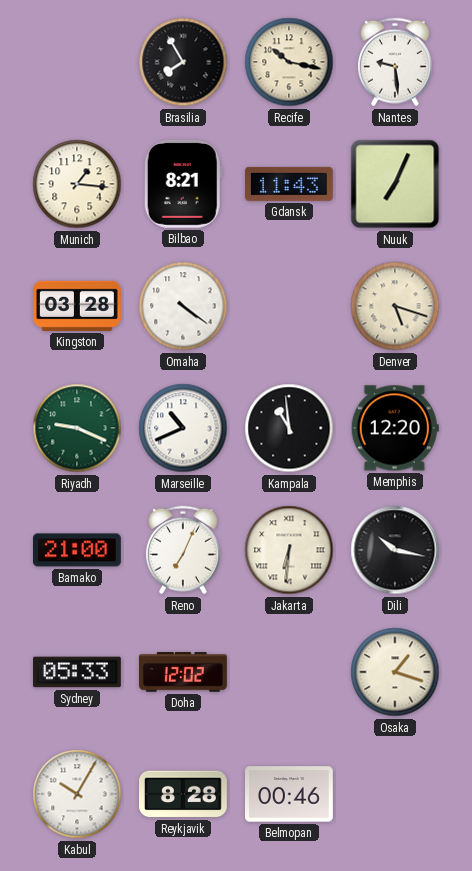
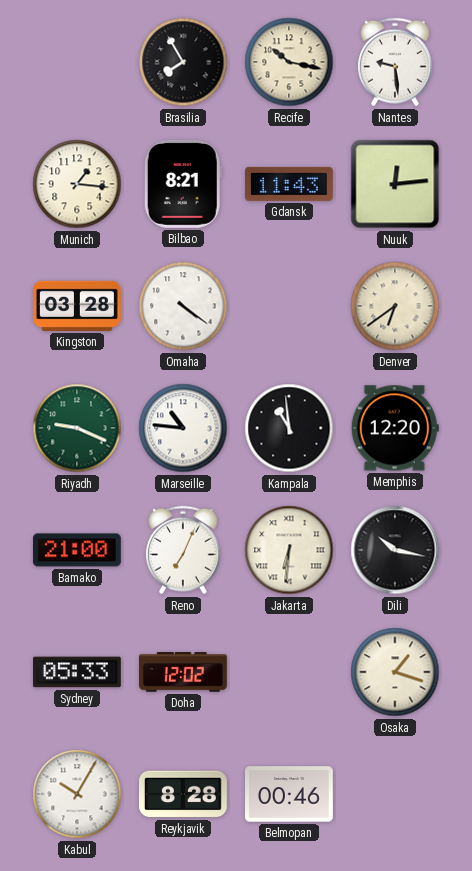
Nuuk: 7:04 -> 12:14
Denver: 5:18 -> 6:39
Marseille: 10:41 -> 10:46
